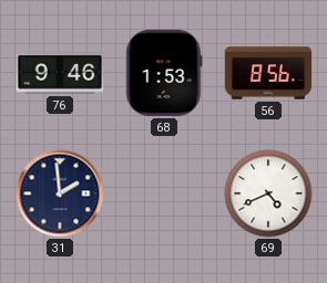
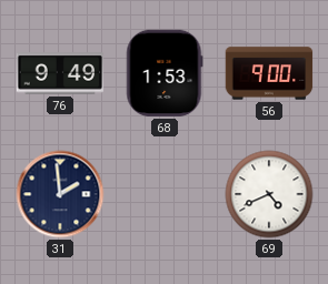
76: 9:46 -> 9:49
56: 8:56 -> 9:00
